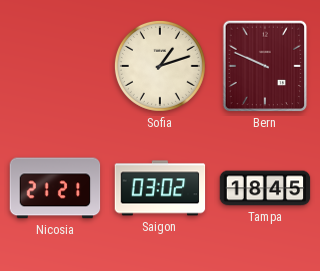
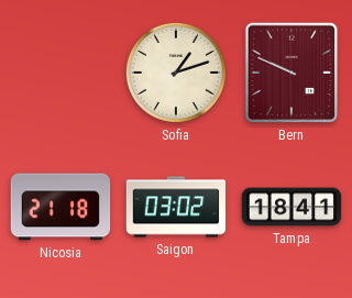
Nicosia: 21:21 -> 21:18
Tampa: 18:45 -> 18:41
